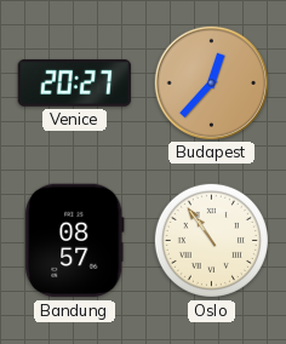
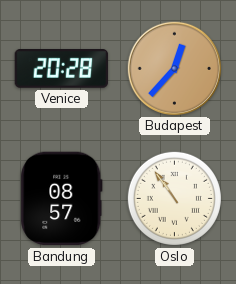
Venice: 20:27 -> 20:28
